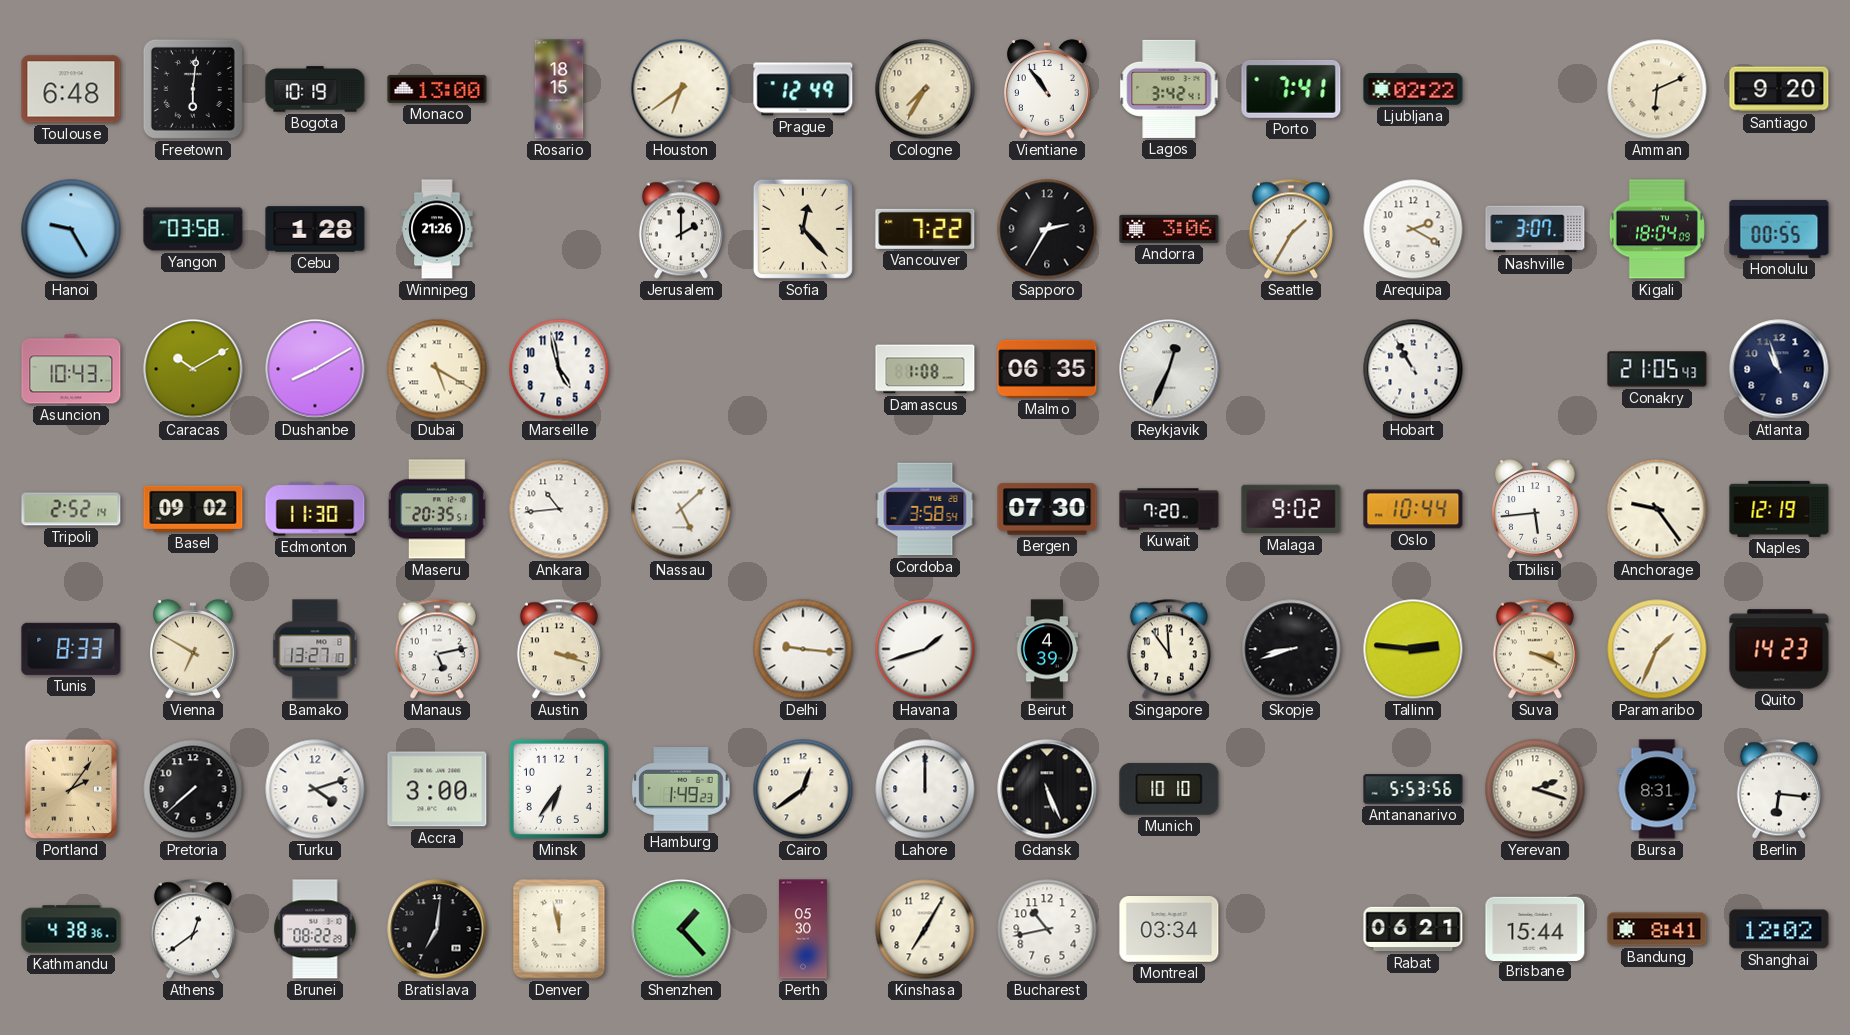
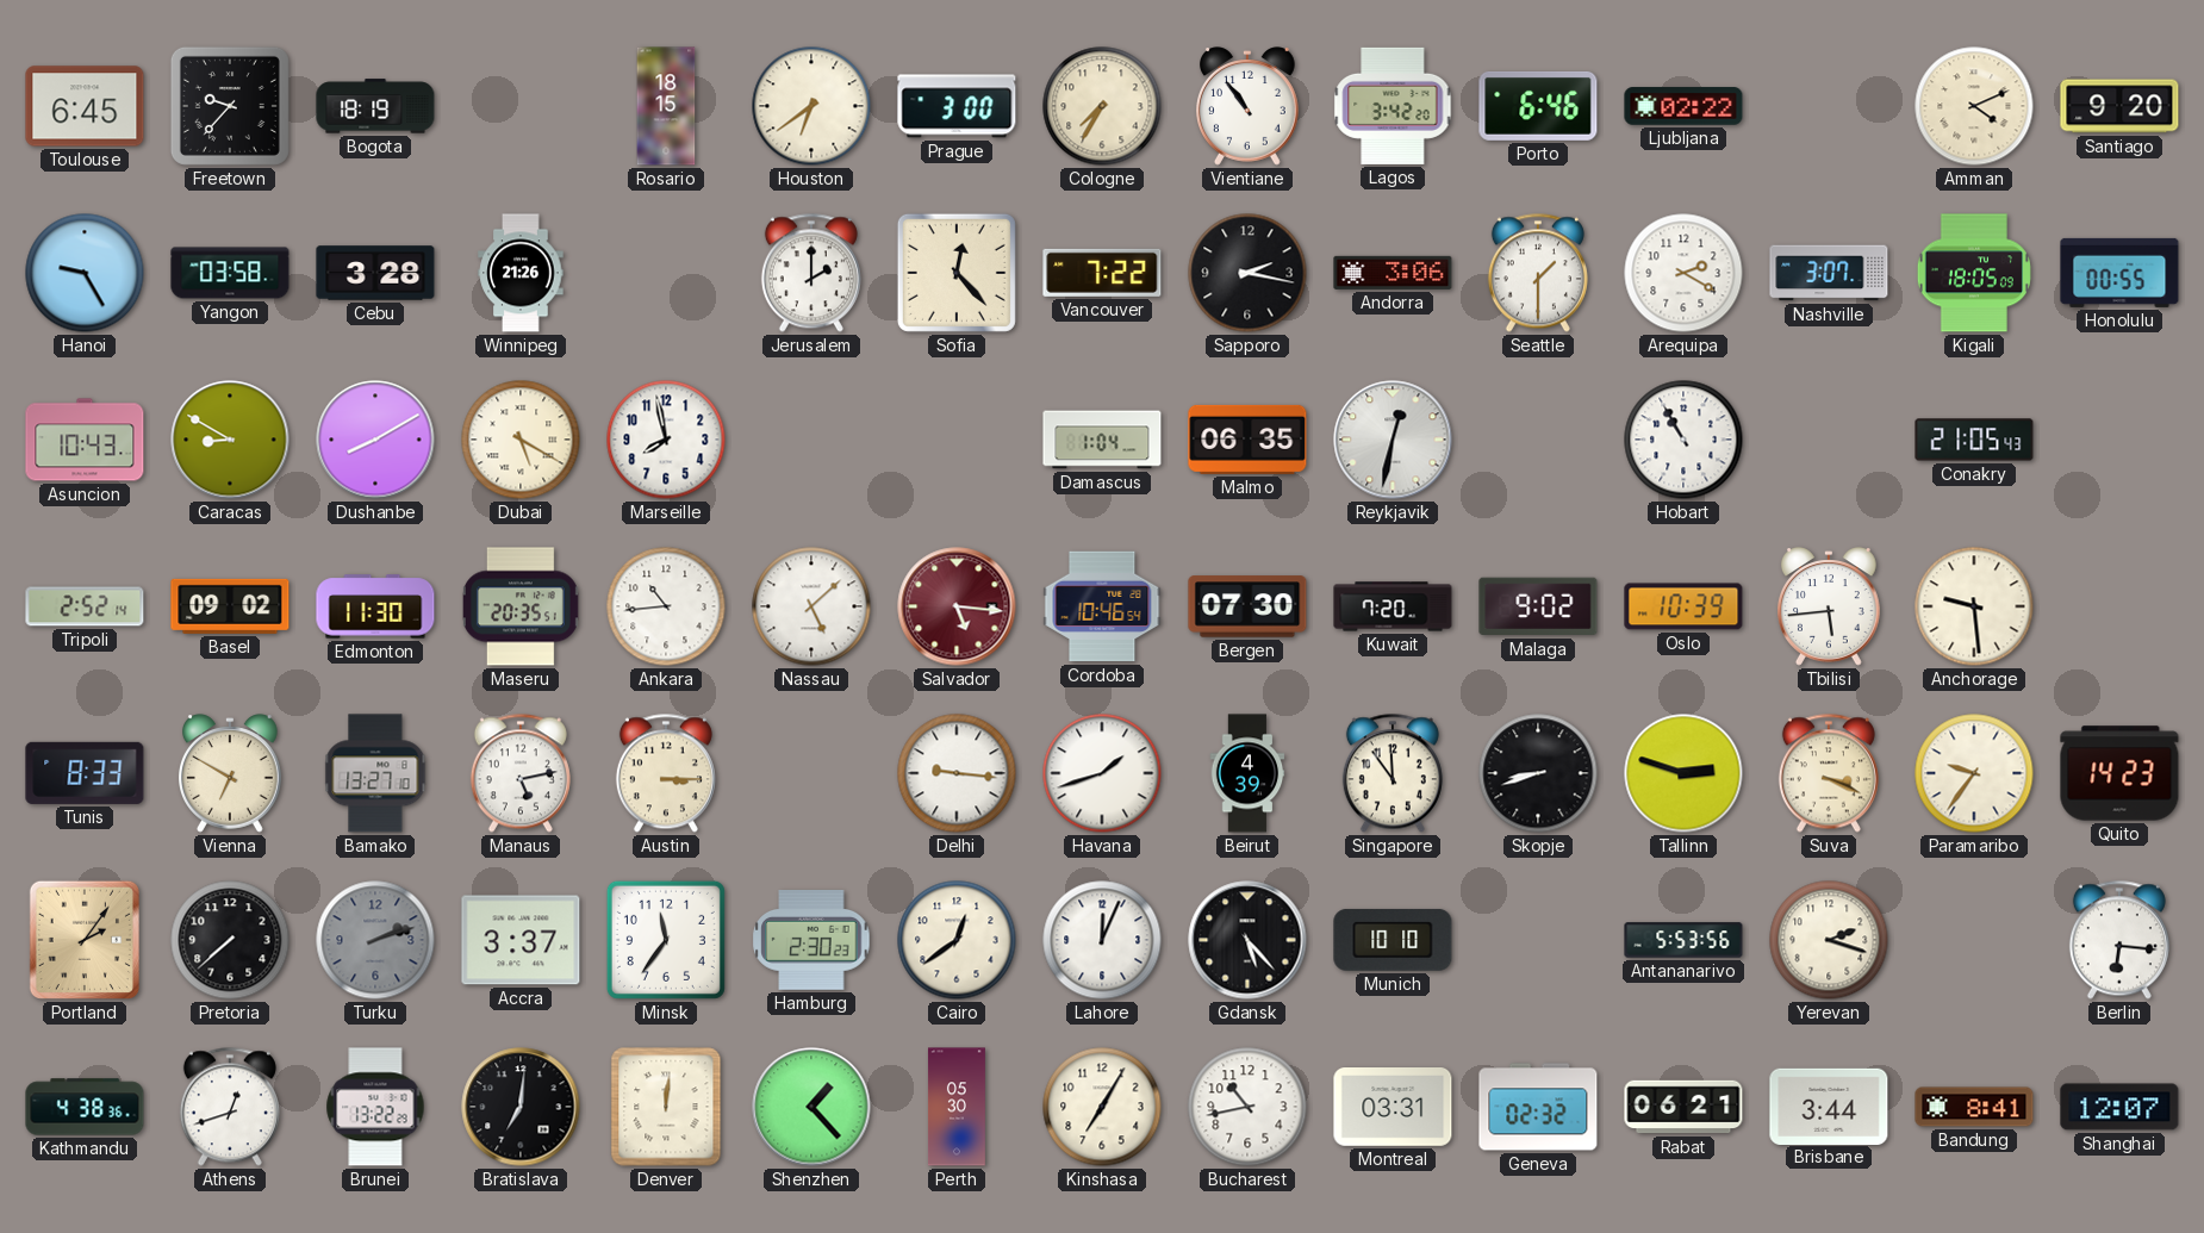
Toulouse: 6:48 -> 6:45
Freetown: 6:01 -> 9:37
Bogota: 10:19 -> 18:19
Monaco: 13:00 -> none
Prague: 12:49 -> 3:00
Lagos: 3:42:41 -> 3:42:20
Porto: 7:41 -> 6:46
Amman: 6:11 -> 4:11
Cebu: 1:28 -> 3:28
Sapporo: 2:35 -> 2:17
Seattle: 1:35 -> 1:30
Kigali: 18:04 -> 18:05
Caracas: 10:10 -> 8:50
Marseille: 4:58 -> 7:58
Damascus: 1:08 -> 1:04
Reykjavik: 12:34 -> 12:32
Atlanta: 10:57 -> none
Salvador: none -> 5:16
Cordoba: 3:58 -> 10:46
Oslo: 10:44 -> 10:39
Anchorage: 9:24 -> 9:29
Naples: 12:19 -> none
Austin: 3:18 -> 3:15
Tallinn: 2:46 -> 2:48
Paramaribo: 1:34 -> 9:36
Turku: 4:12 -> 2:12
Turku dial: white -> grey
Accra: 3:00 -> 3:37
Minsk: 6:36 -> 11:36
Hamburg: 1:49 -> 2:30
Lahore: 12:00 -> 12:04
Gdansk: 5:26 -> 5:23
Bursa: 8:31 -> none
Athens: 12:39 -> 12:42
Brunei: 08:22 -> 13:22
Denver: 11:58 -> 12:01
Montreal: 03:34 -> 03:31
Geneva: none -> 02:32
Brisbane: 15:44 -> 3:44
Shanghai: 12:02 -> 12:07
